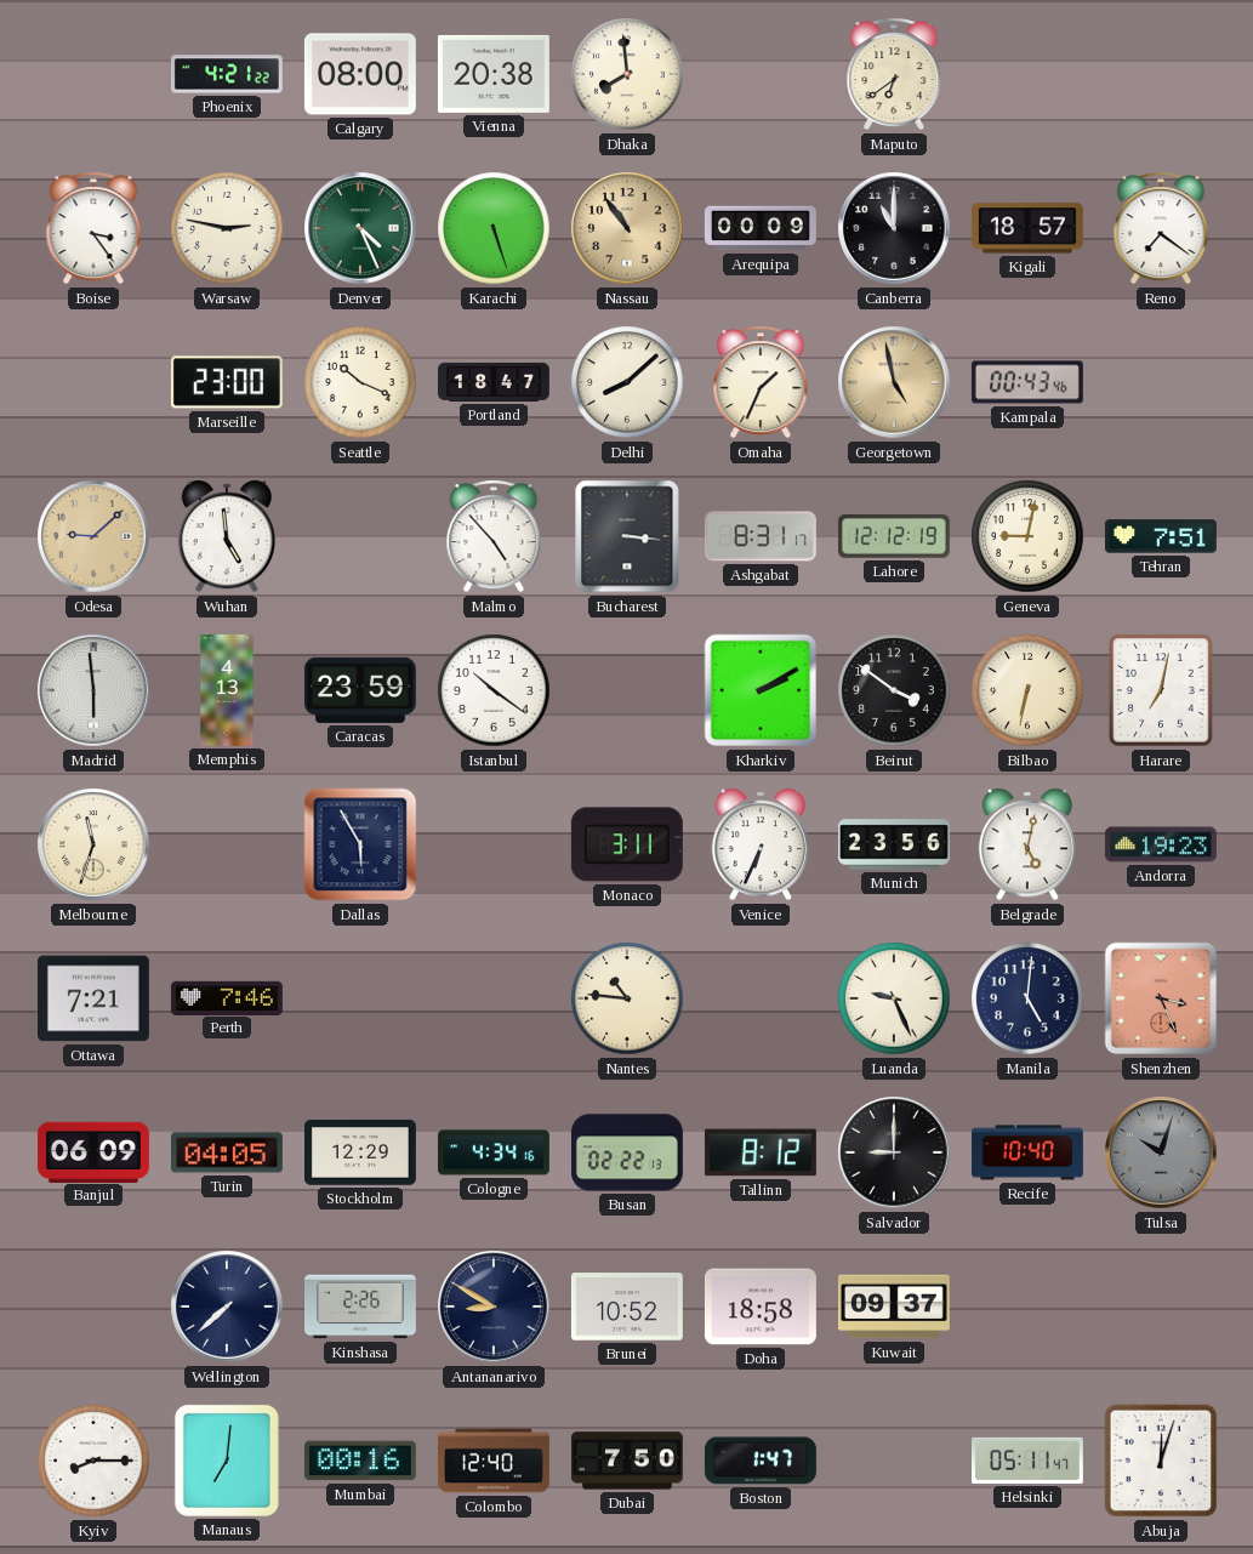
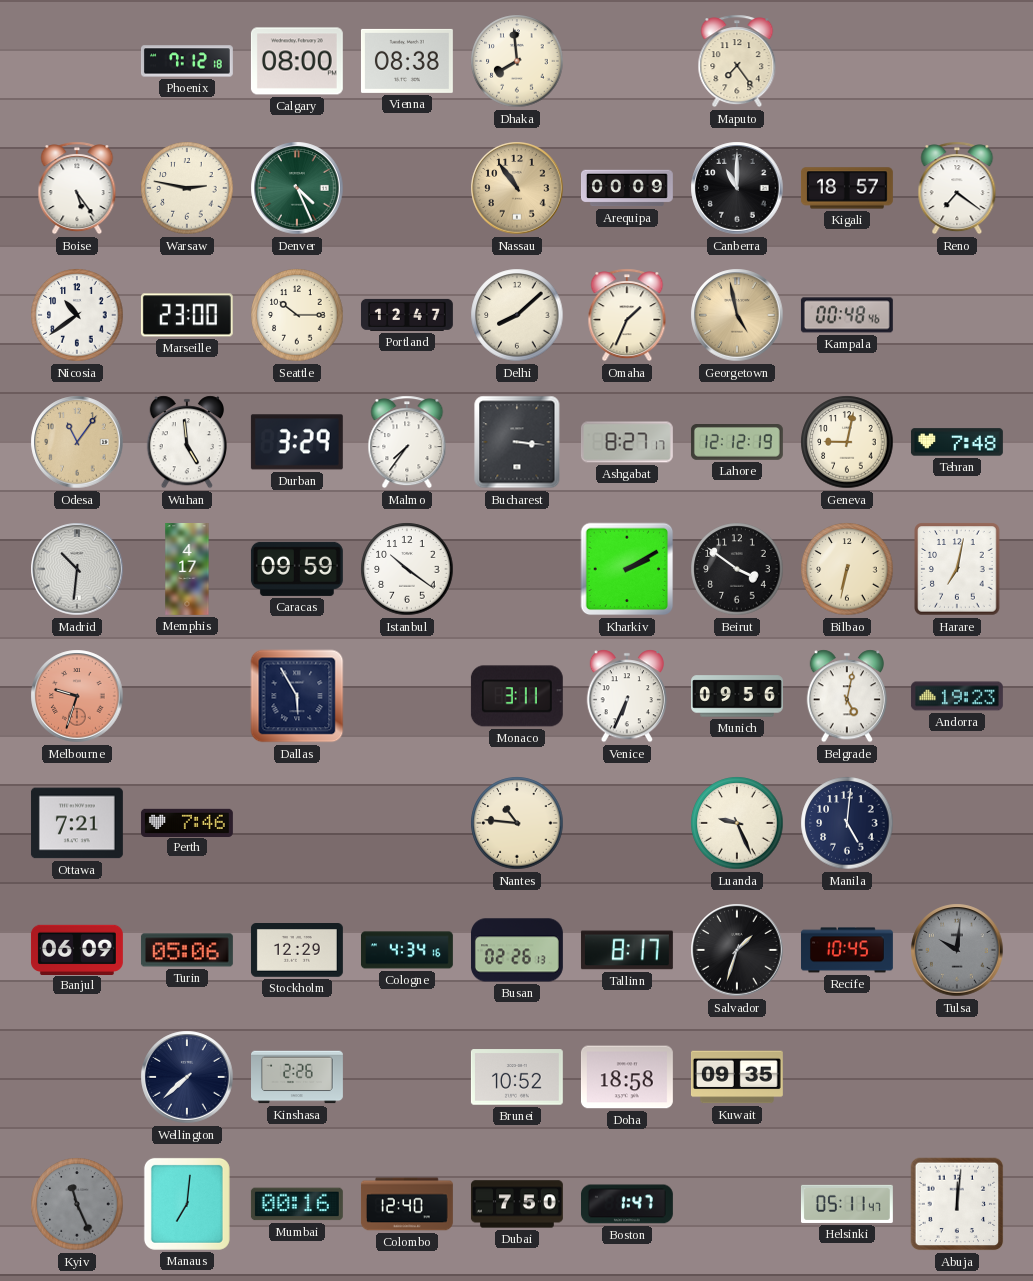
Phoenix: 4:21 -> 7:12
Vienna: 20:38 -> 08:38
Maputo: 6:39 -> 7:24
Boise: 3:24 -> 5:24
Karachi: 5:27 -> none
Nicosia: none -> 10:39
Seattle: 10:19 -> 10:15
Portland: 18:47 -> 12:47
Kampala: 00:43 -> 00:48
Odesa: 9:08 -> 11:06
Durban: none -> 3:29
Malmo: 4:53 -> 7:36
Ashgabat: 8:31 -> 8:27
Tehran: 7:51 -> 7:48
Madrid: 5:59 -> 10:31
Memphis: 4:13 -> 4:17
Caracas: 23:59 -> 09:59
Melbourne: 11:33 -> 9:33
Melbourne dial: cream -> salmon
Munich: 23:56 -> 09:56
Shenzhen: 3:26 -> none
Turin: 04:05 -> 05:06
Busan: 02:22 -> 02:26
Tallinn: 8:12 -> 8:17
Salvador: 9:00 -> 1:33
Recife: 10:40 -> 10:45
Tulsa: 10:03 -> 10:01
Antananarivo: 8:50 -> none
Kuwait: 09:37 -> 09:35
Kyiv: 8:15 -> 11:26
Kyiv dial: white -> grey
Abuja: 12:03 -> 12:01
